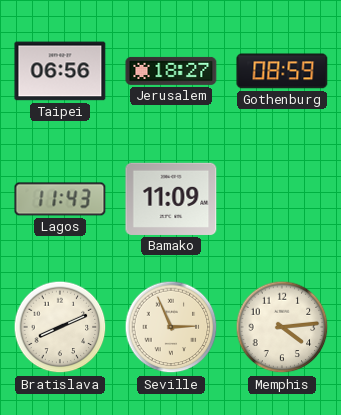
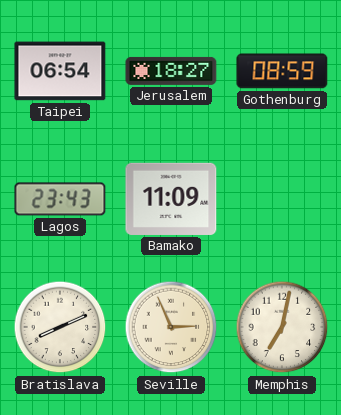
Taipei: 06:56 -> 06:54
Lagos: 11:43 -> 23:43
Memphis: 4:14 -> 7:02
